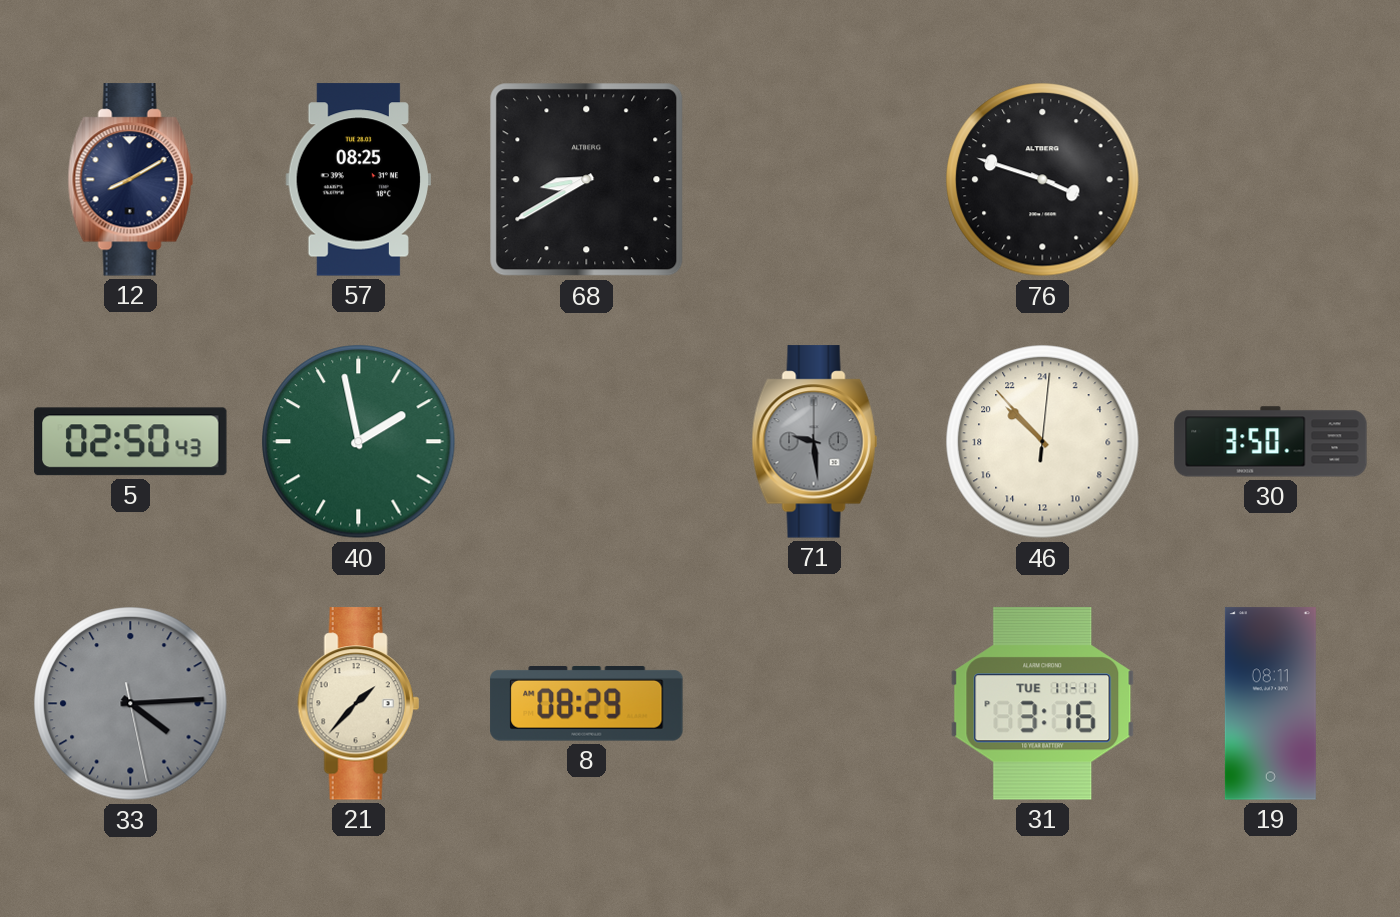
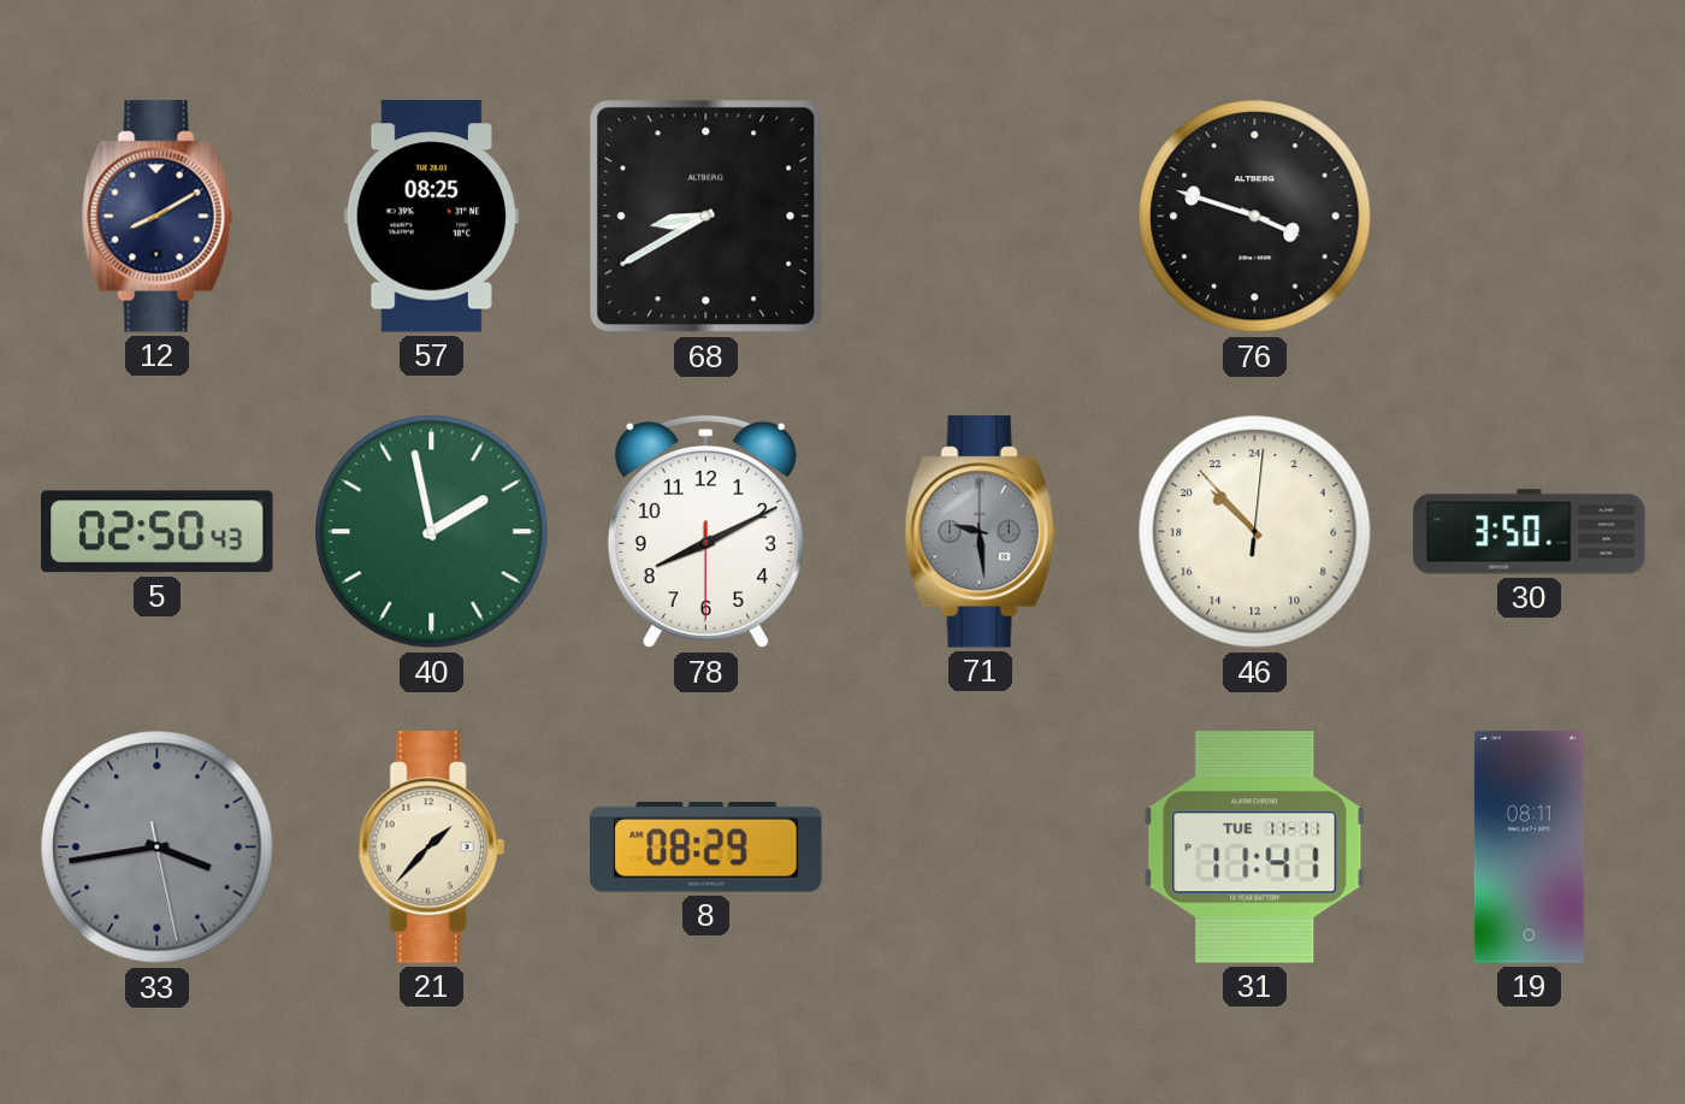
78: none -> 8:10
33: 4:14 -> 3:43
31: 3:16 -> 11:41
